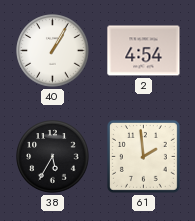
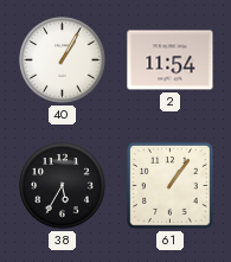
2: 4:54 -> 11:54
61: 1:59 -> 1:06
